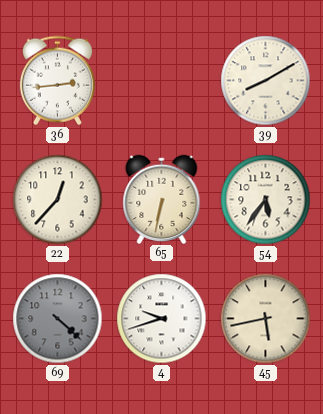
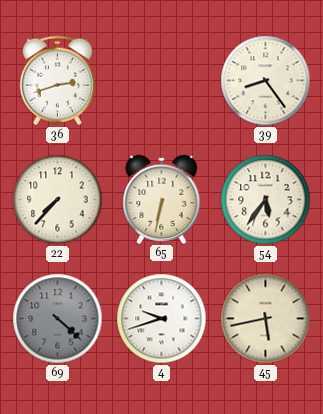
36: 2:44 -> 2:42
39: 8:10 -> 8:24
22: 12:37 -> 7:37
